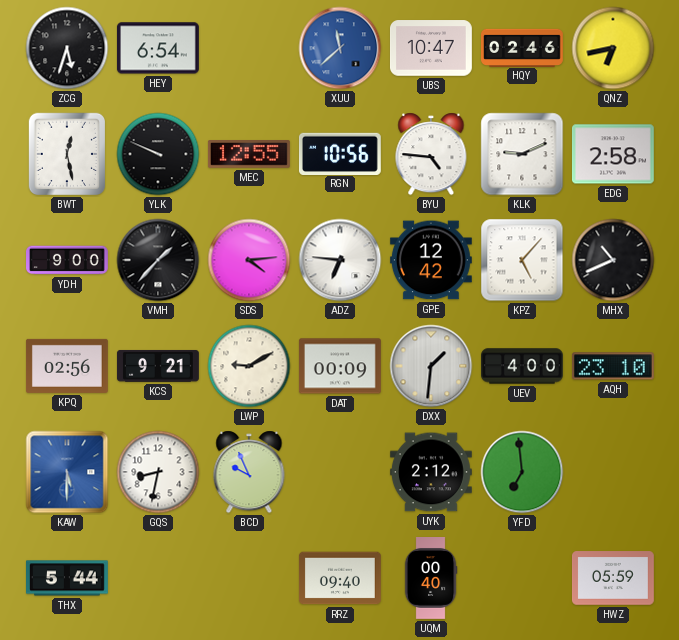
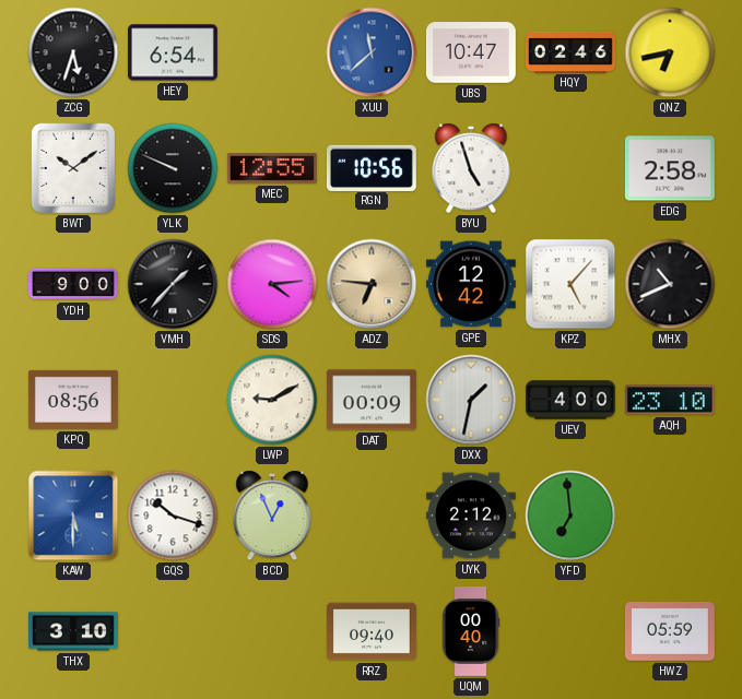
BWT: 12:28 -> 10:09
BYU: 4:46 -> 4:57
KLK: 9:11 -> none
ADZ dial: white -> champagne
KPQ: 02:56 -> 08:56
KCS: 9:21 -> none
DXX: 1:31 -> 1:32
GQS: 8:32 -> 10:18
BCD: 9:56 -> 12:56
THX: 5:44 -> 3:10
